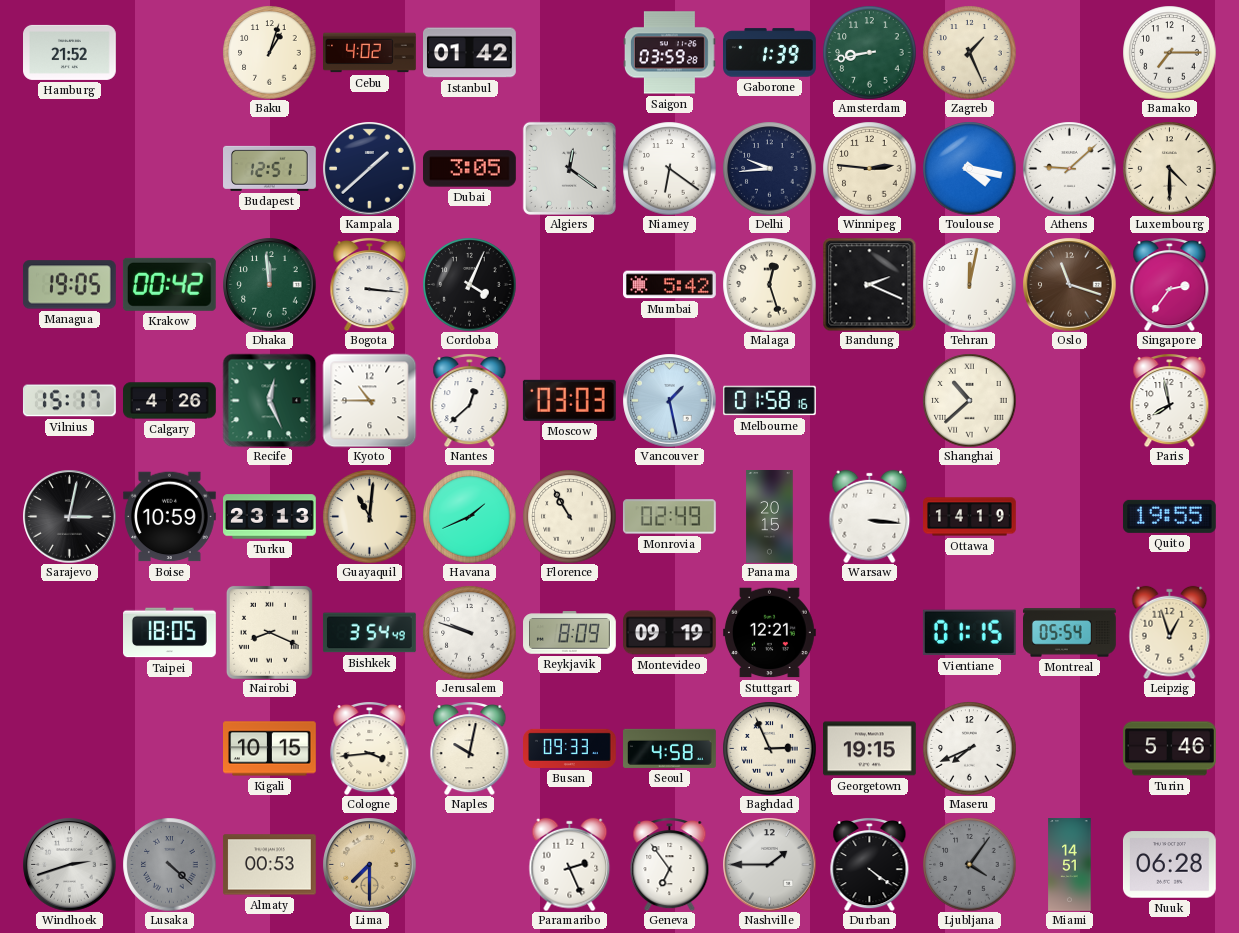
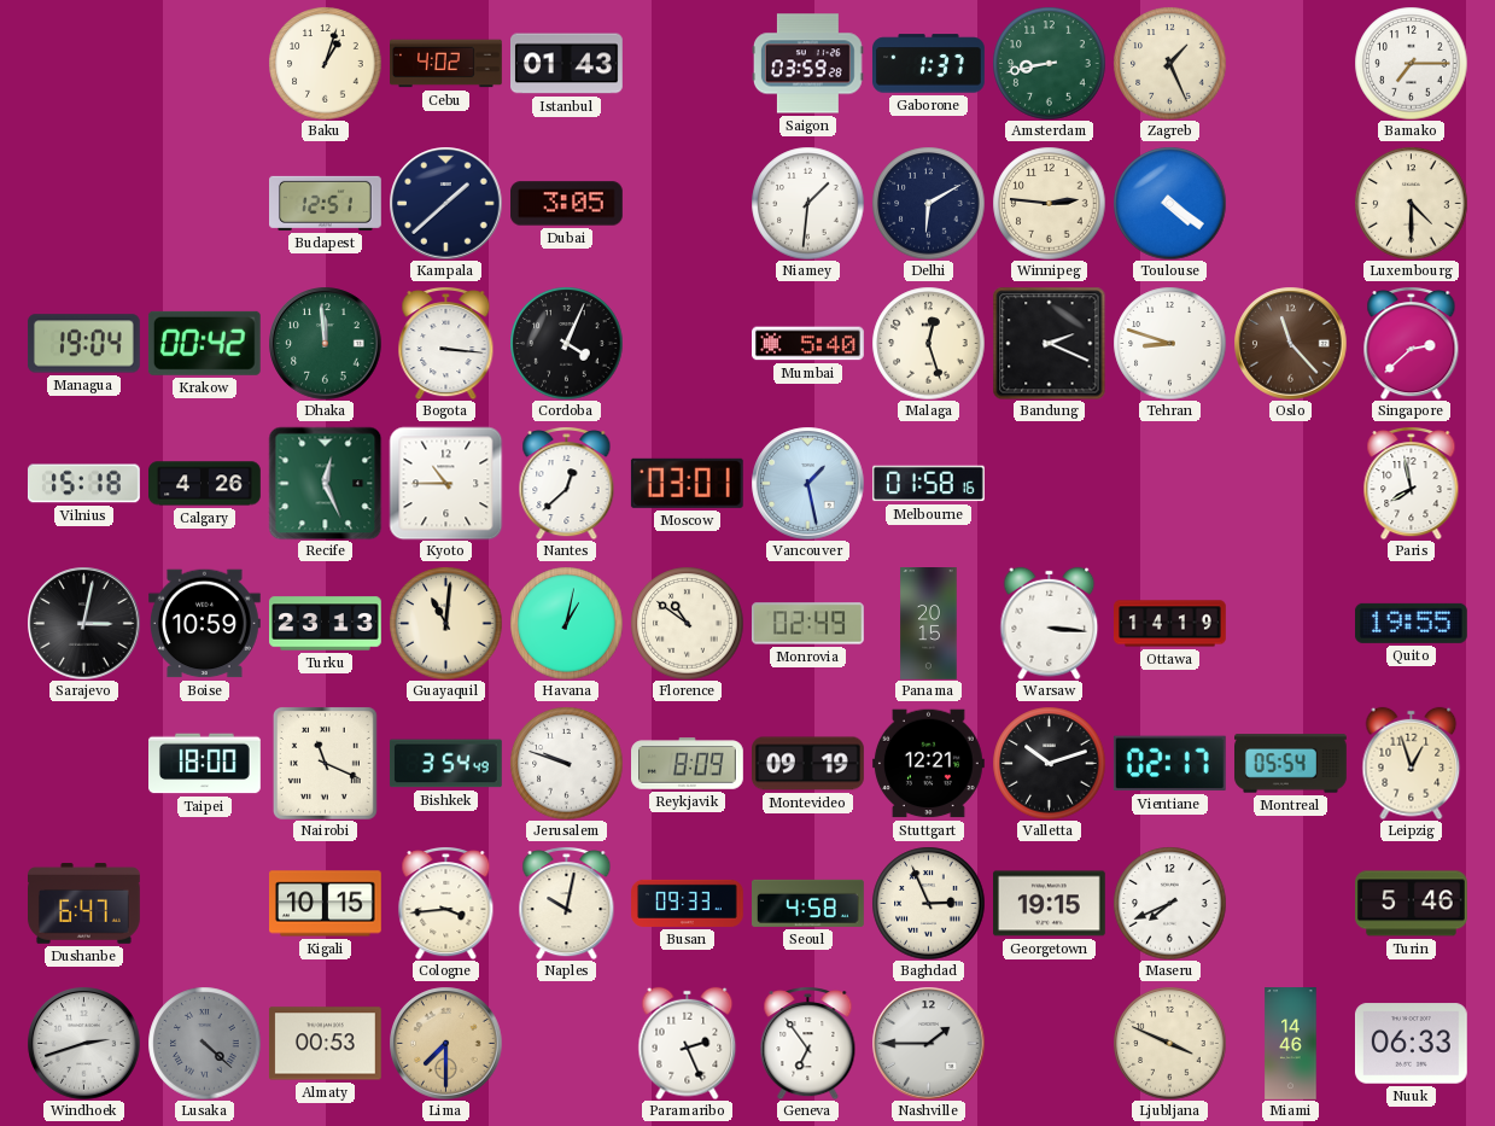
Hamburg: 21:52 -> none
Istanbul: 01:42 -> 01:43
Gaborone: 1:39 -> 1:37
Algiers: 12:21 -> none
Niamey: 6:21 -> 1:31
Delhi: 9:44 -> 6:10
Toulouse: 4:17 -> 4:21
Athens: 9:08 -> none
Managua: 19:05 -> 19:04
Mumbai: 5:42 -> 5:40
Tehran: 12:02 -> 8:48
Oslo: 11:18 -> 11:23
Singapore: 2:36 -> 2:38
Vilnius: 15:17 -> 15:18
Moscow: 03:03 -> 03:01
Shanghai: 10:38 -> none
Havana: 1:41 -> 1:02
Florence: 10:55 -> 10:51
Taipei: 18:05 -> 18:00
Nairobi: 8:19 -> 11:19
Valletta: none -> 10:12
Vientiane: 01:15 -> 02:17
Dushanbe: none -> 6:47
Durban: 4:21 -> none
Ljubljana: 4:06 -> 3:49
Ljubljana dial: grey -> cream
Miami: 14:51 -> 14:46
Nuuk: 06:28 -> 06:33
